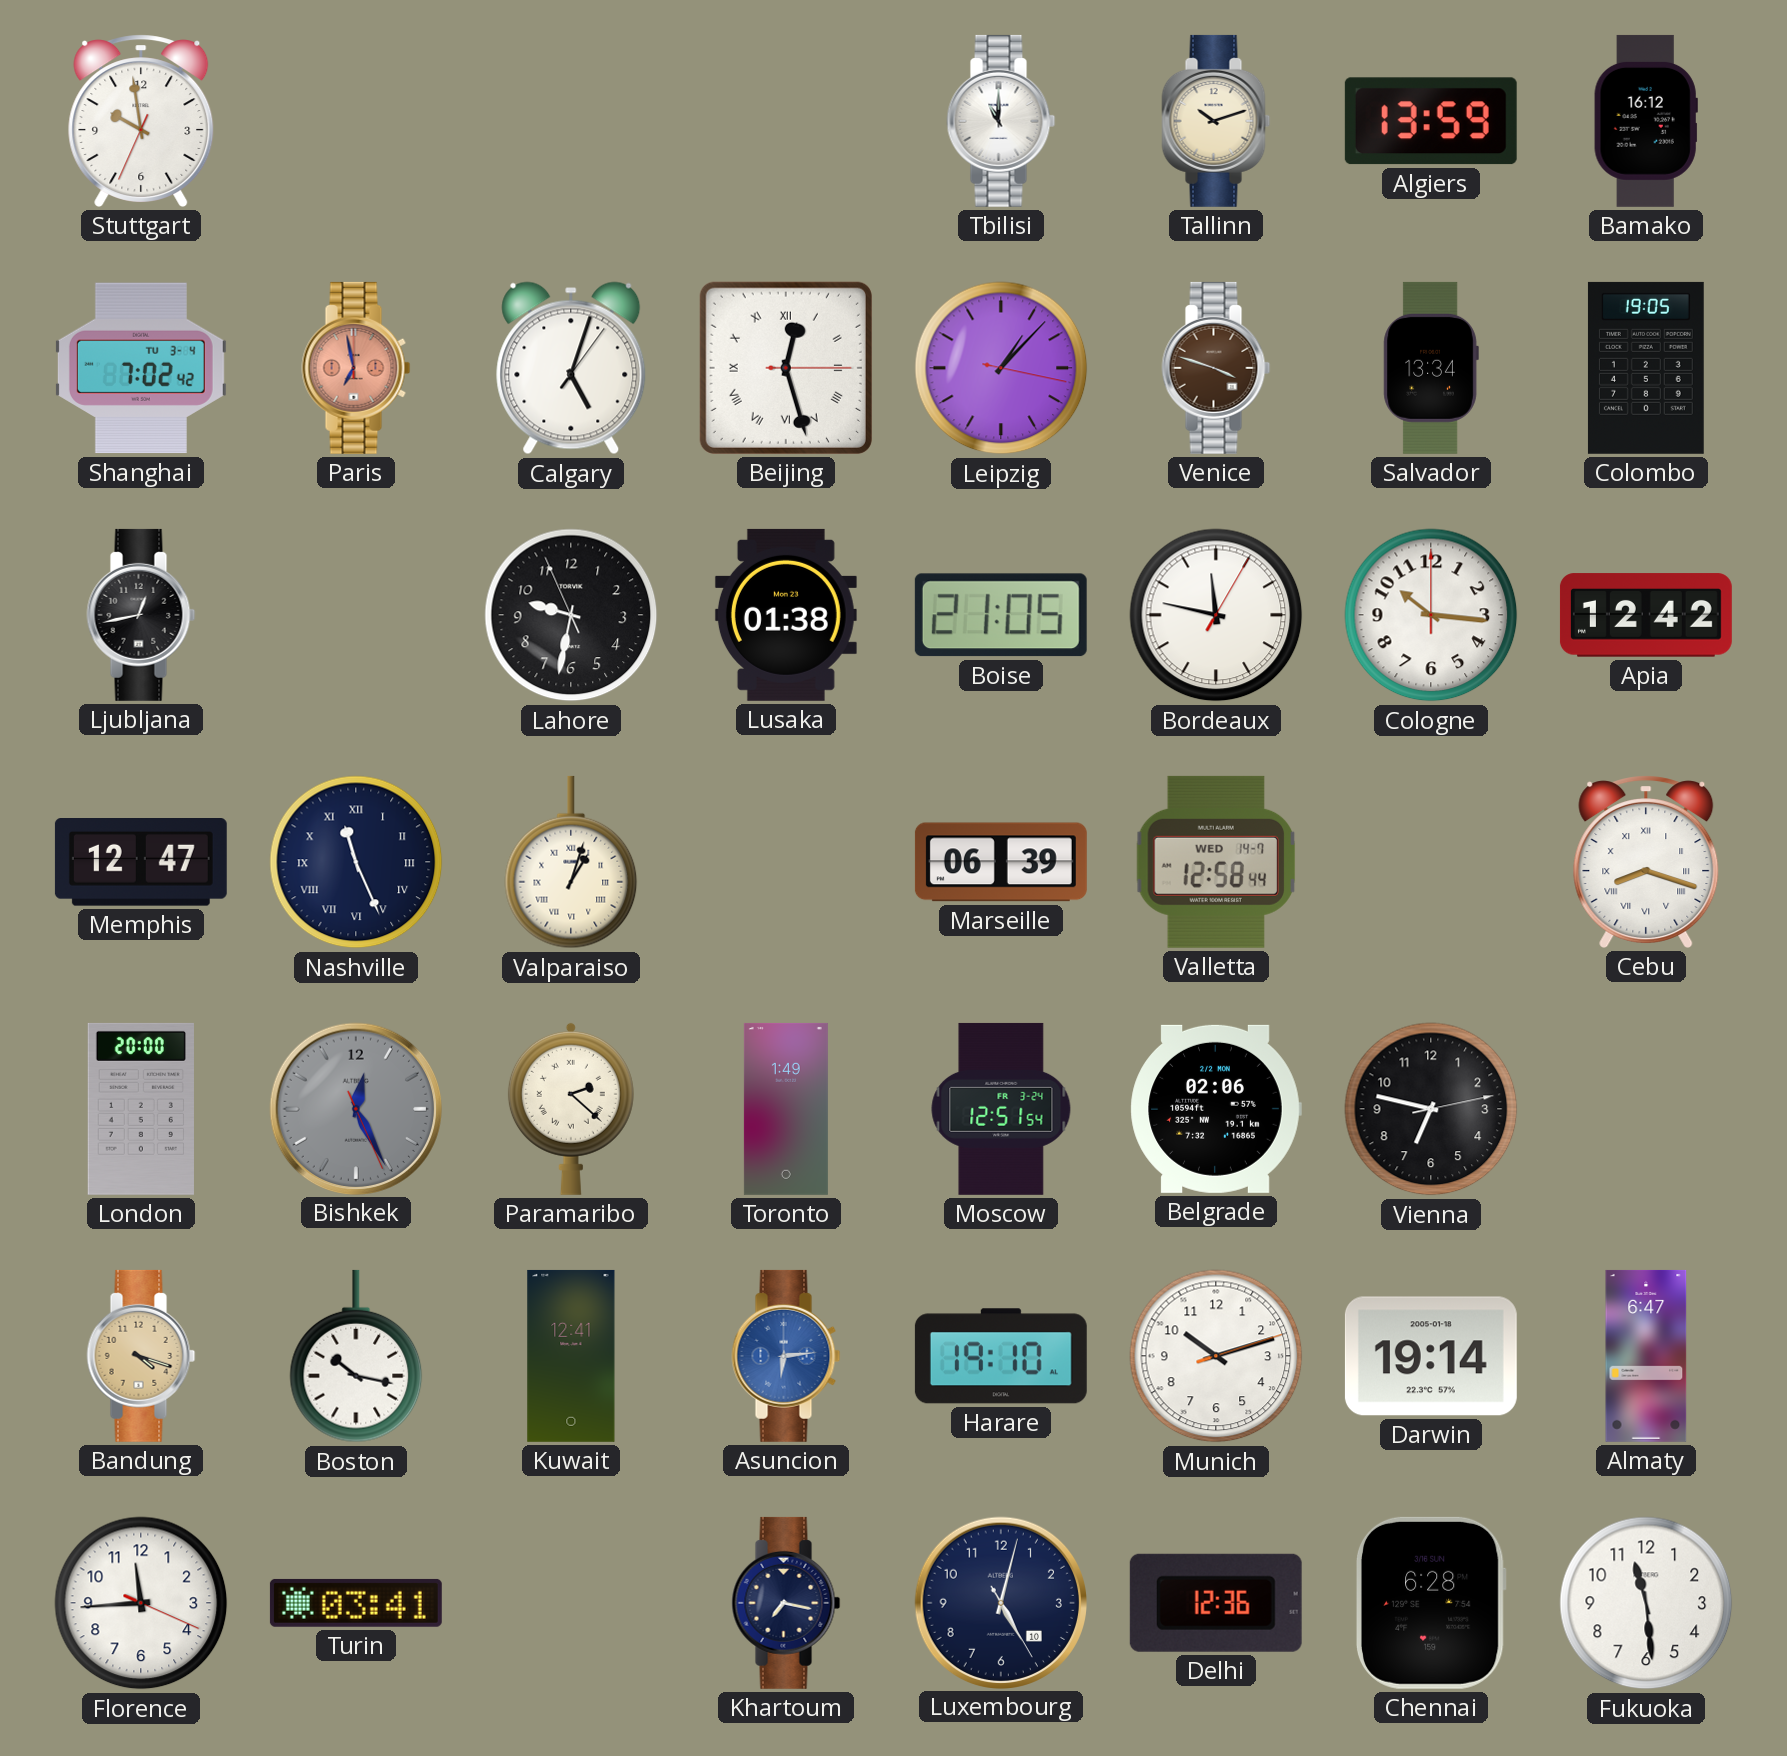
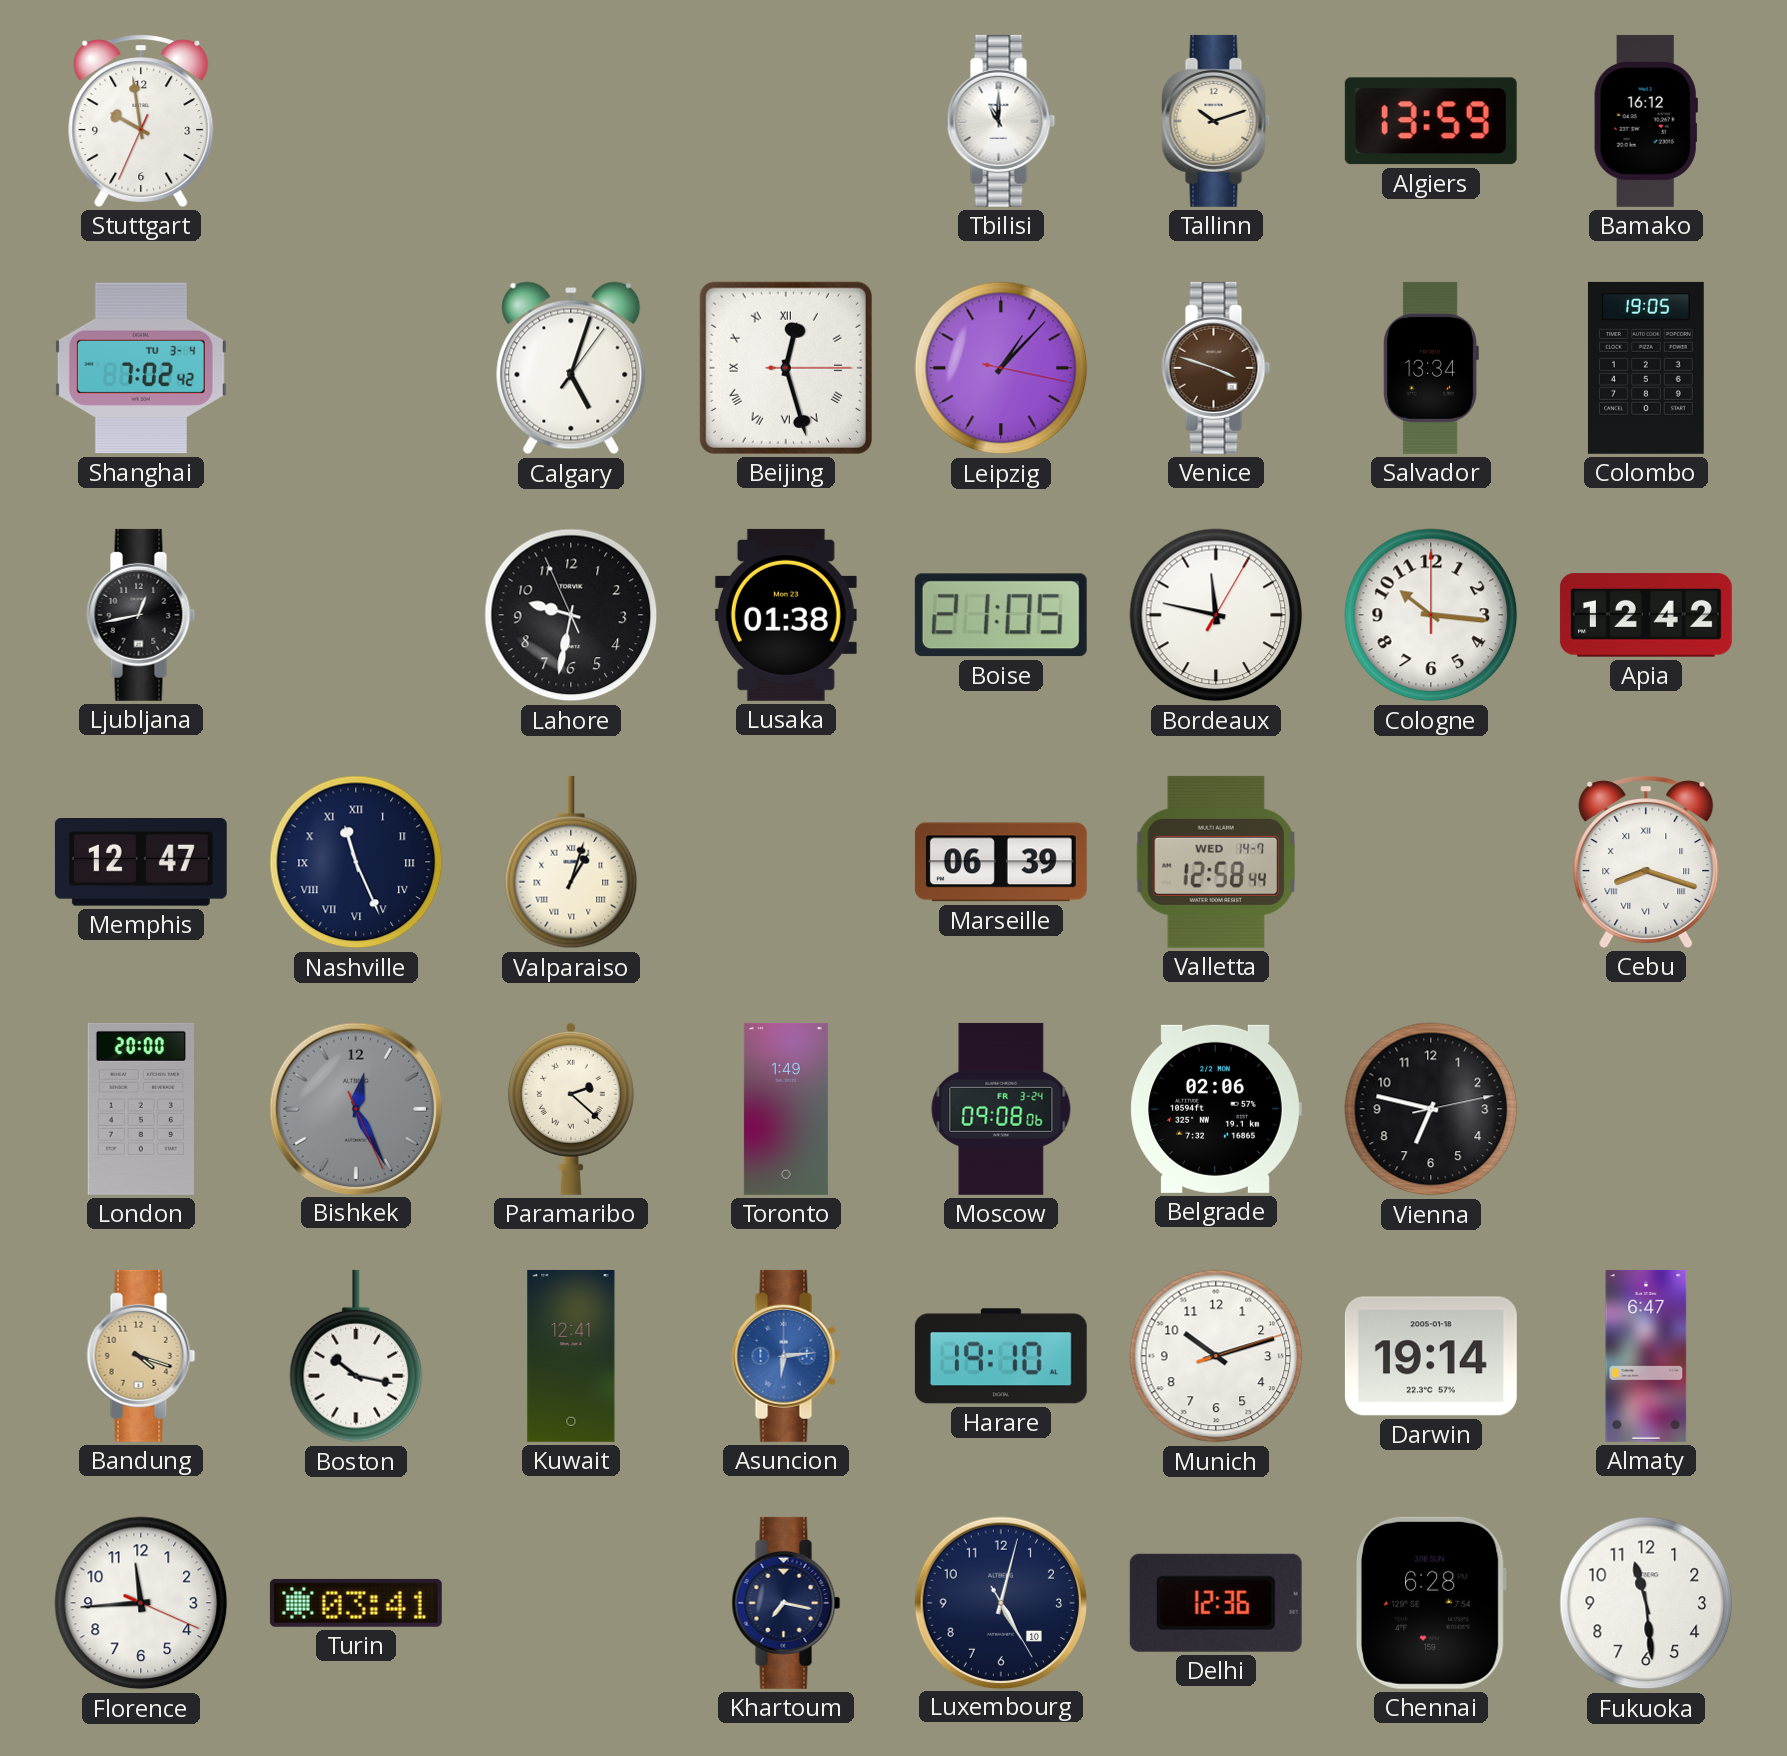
Paris: 6:58 -> none
Moscow: 12:51 -> 09:08
